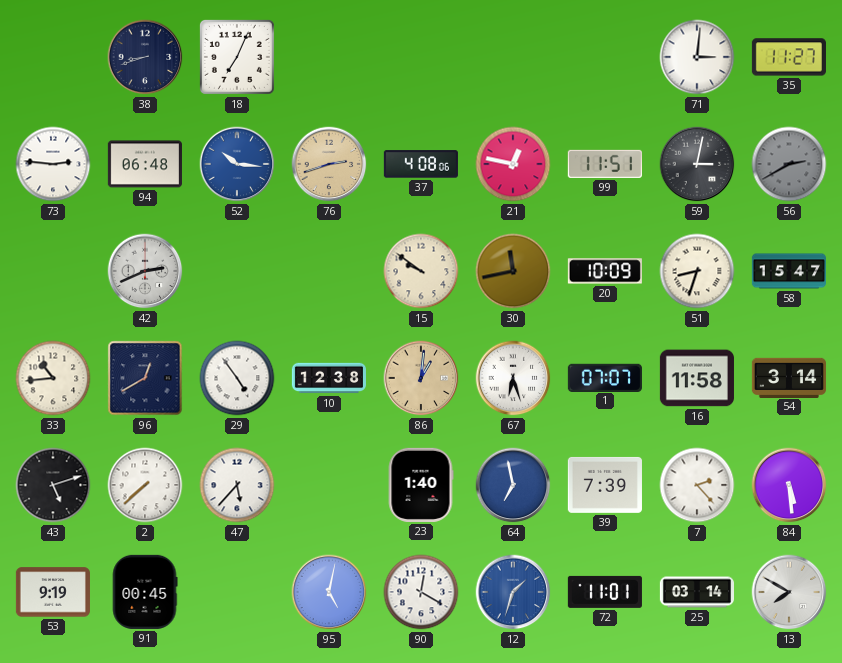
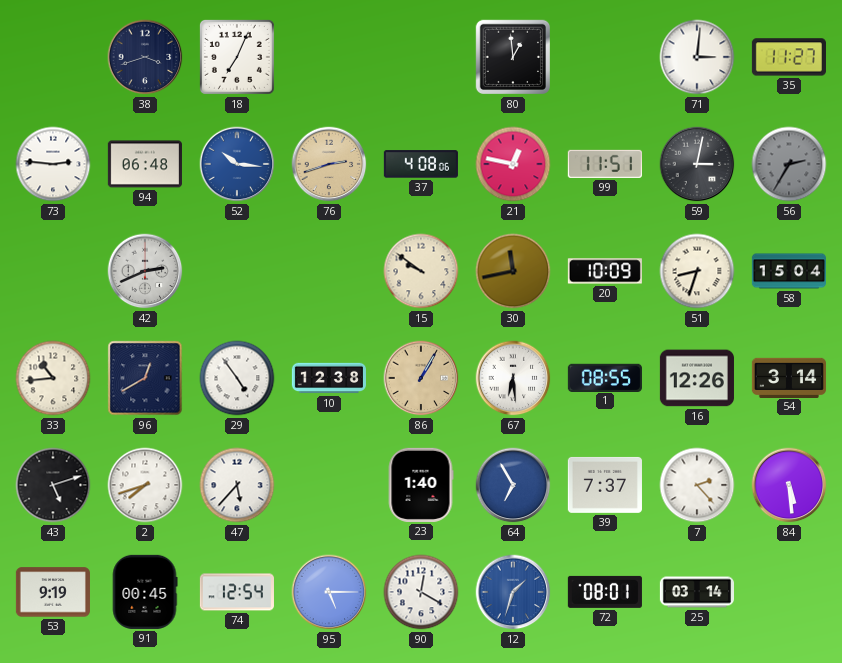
38: 8:42 -> 3:42
80: none -> 12:59
56: 2:40 -> 2:35
58: 15:47 -> 15:04
86: 1:01 -> 1:05
67: 6:27 -> 6:29
1: 07:07 -> 08:55
16: 11:58 -> 12:26
2: 7:38 -> 7:42
64: 6:58 -> 6:55
39: 7:39 -> 7:37
74: none -> 12:54
95: 5:02 -> 5:15
72: 11:01 -> 08:01
13: 7:50 -> none
